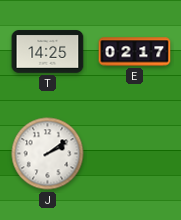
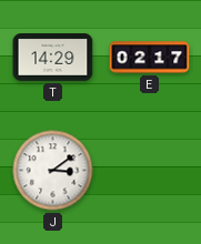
T: 14:25 -> 14:29
J: 2:09 -> 3:09
